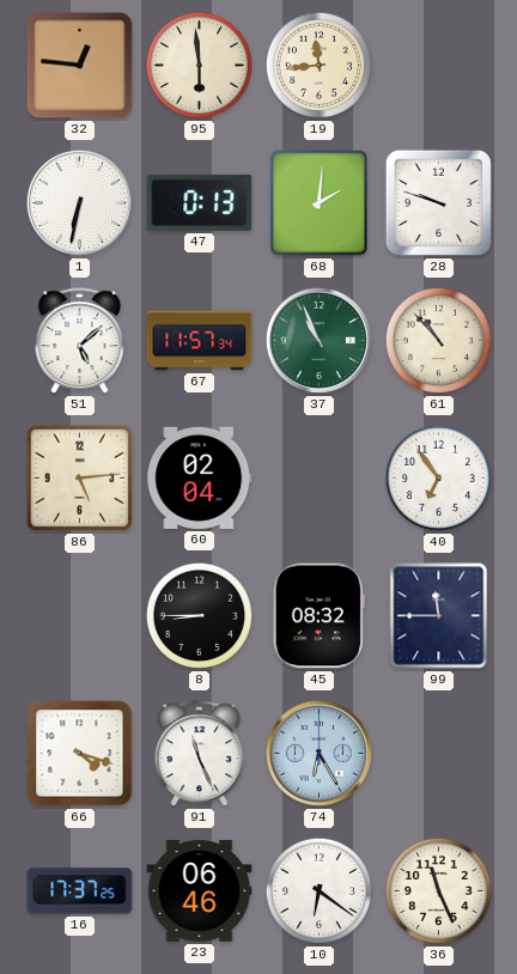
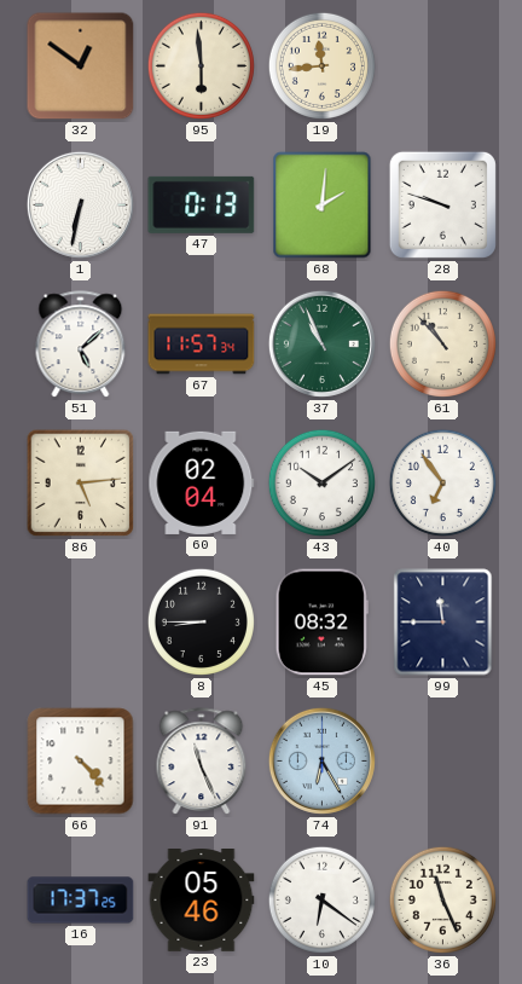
32: 12:46 -> 12:51
43: none -> 10:09
66: 4:18 -> 4:23
23: 06:46 -> 05:46
